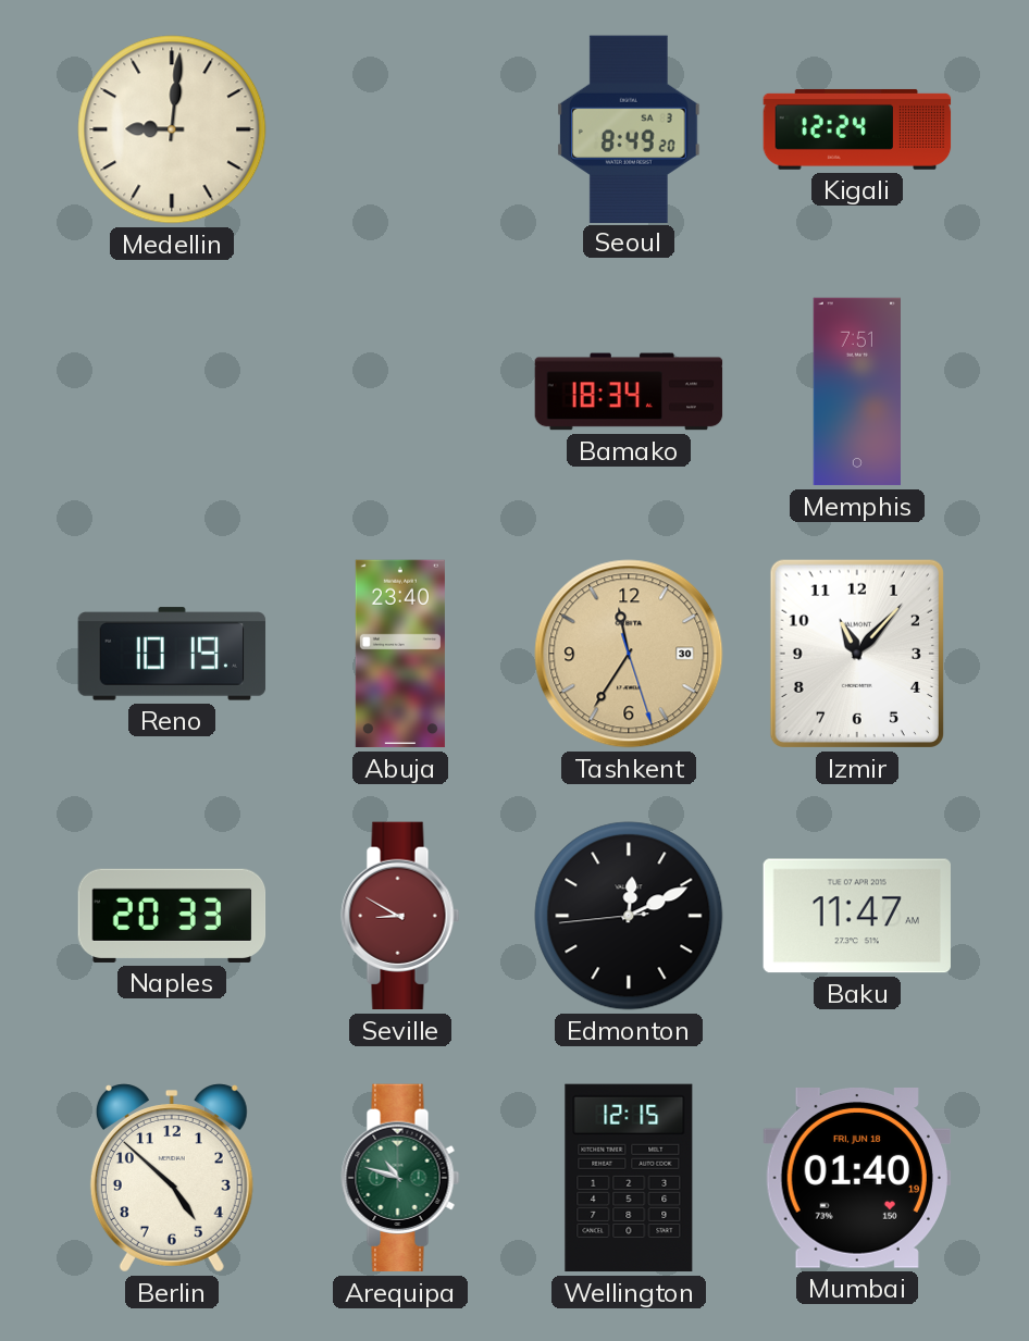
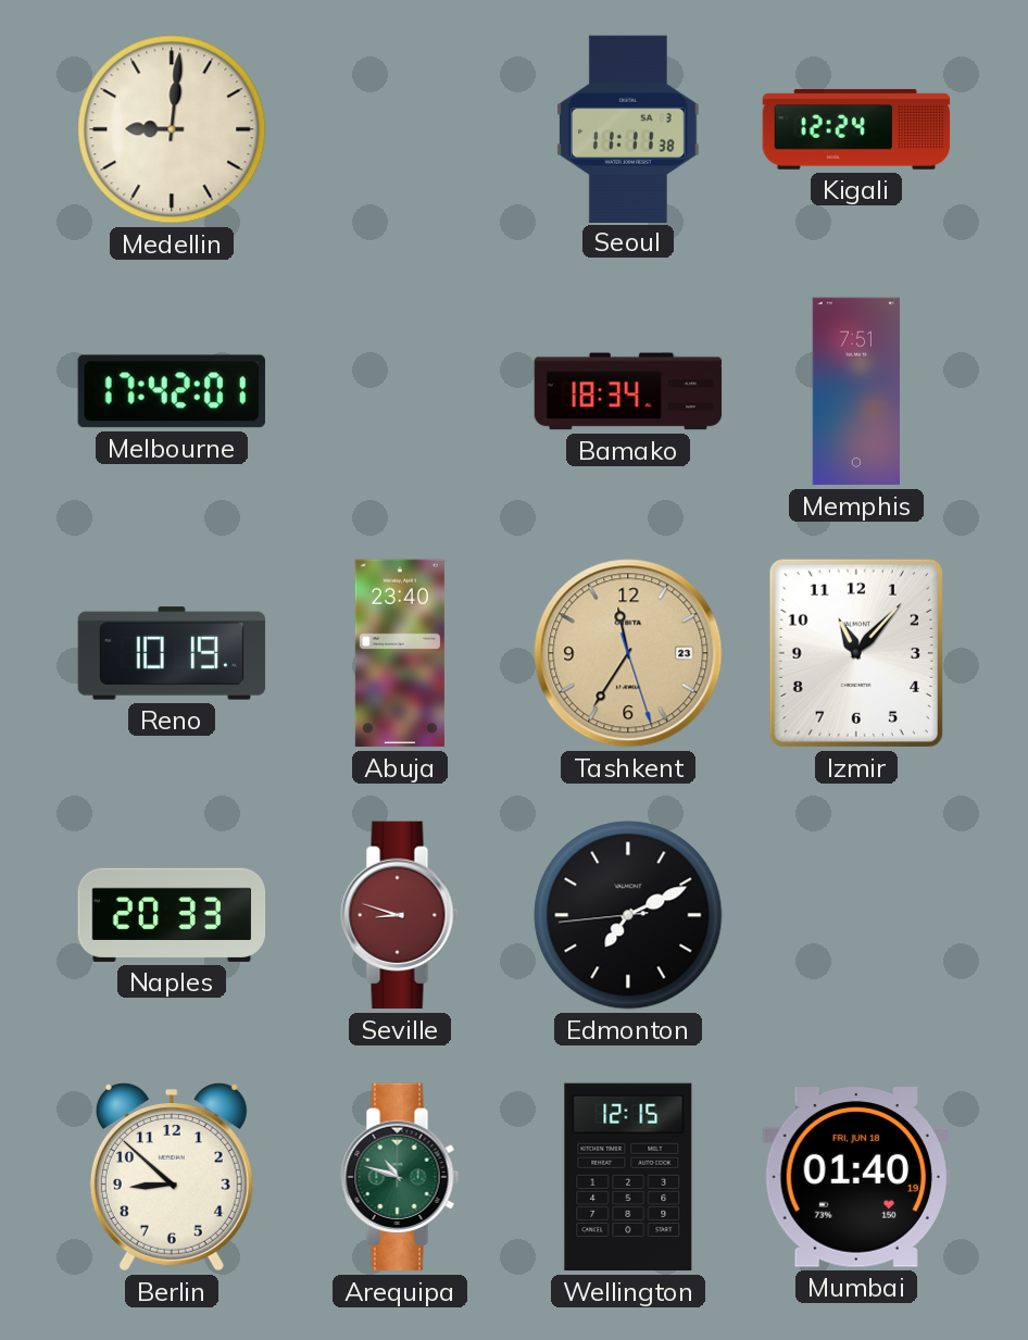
Seoul: 8:49 -> 11:11
Melbourne: none -> 17:42
Tashkent date: 30 -> 23
Seville: 8:50 -> 8:48
Edmonton: 12:10 -> 7:10
Baku: 11:47 -> none
Berlin: 4:52 -> 8:52
